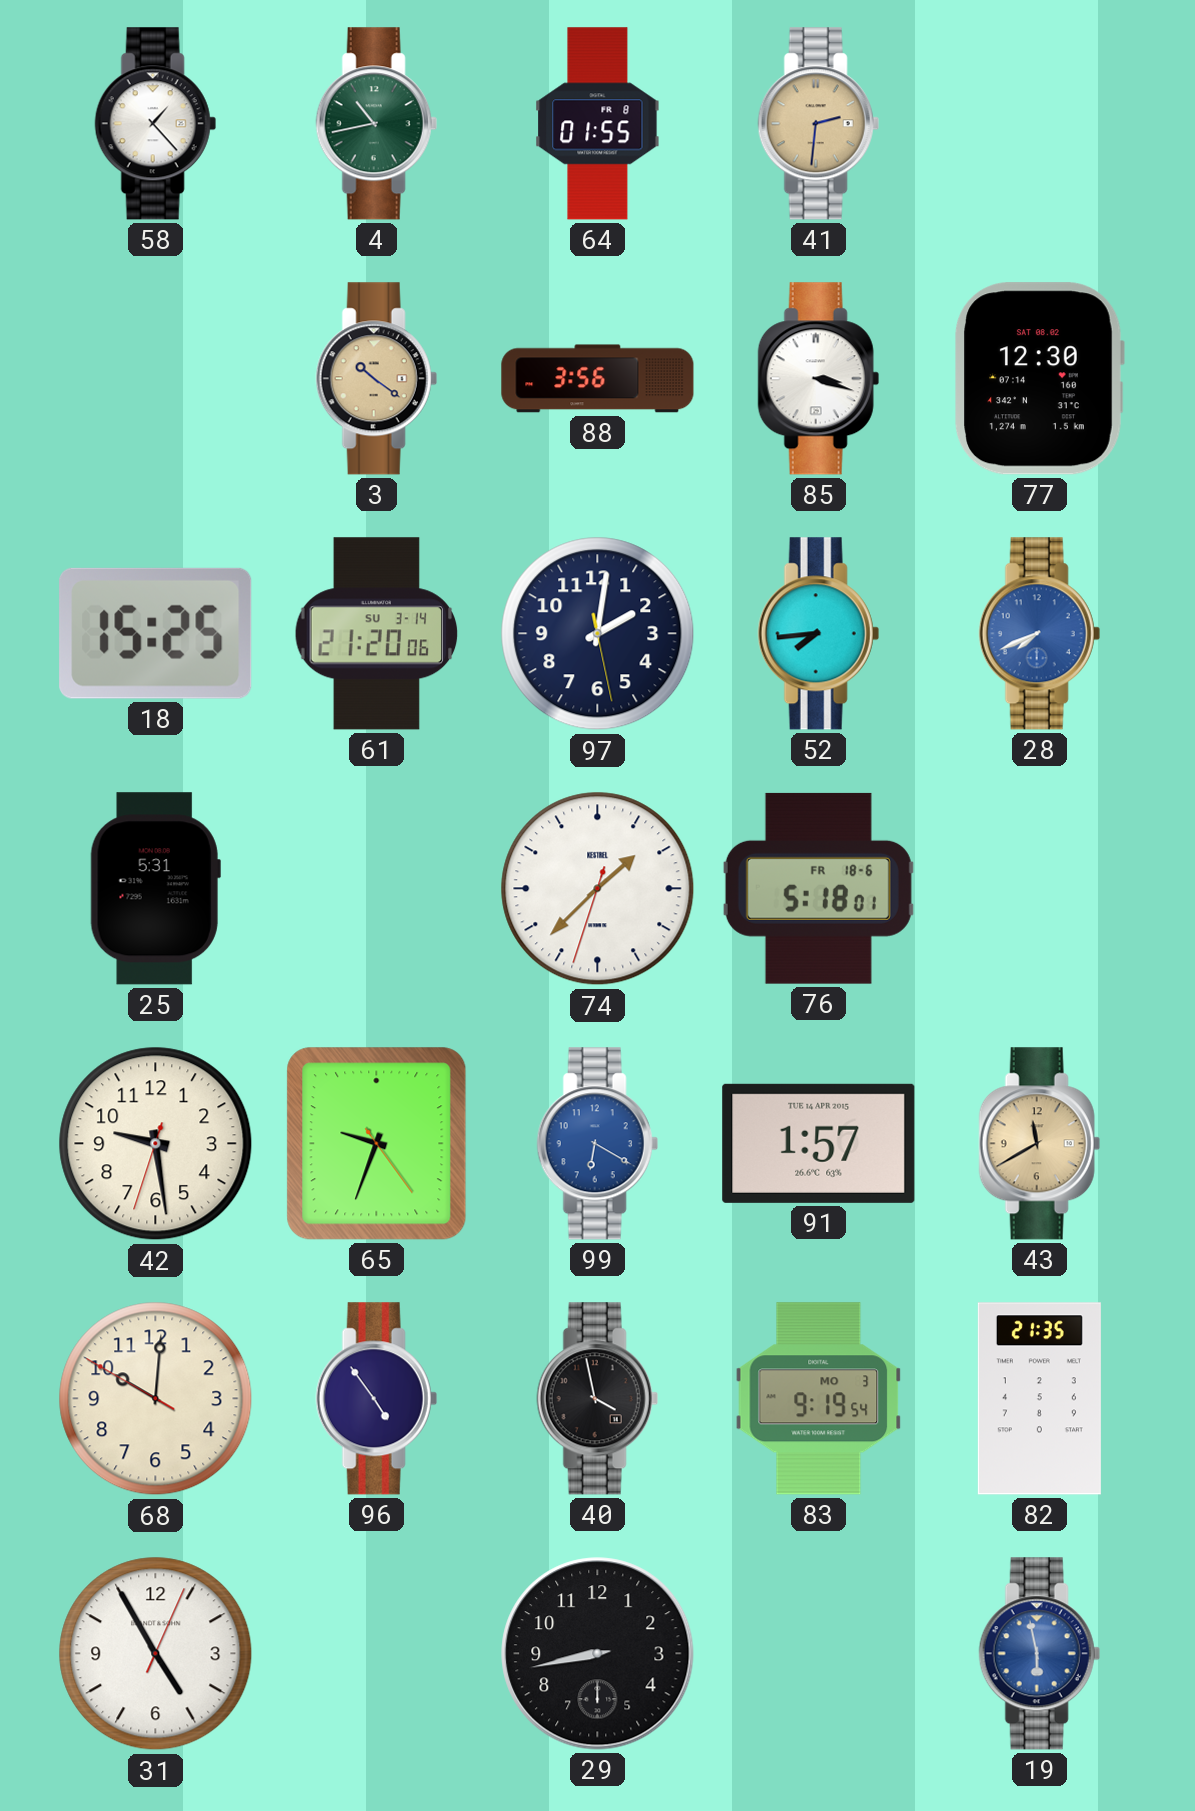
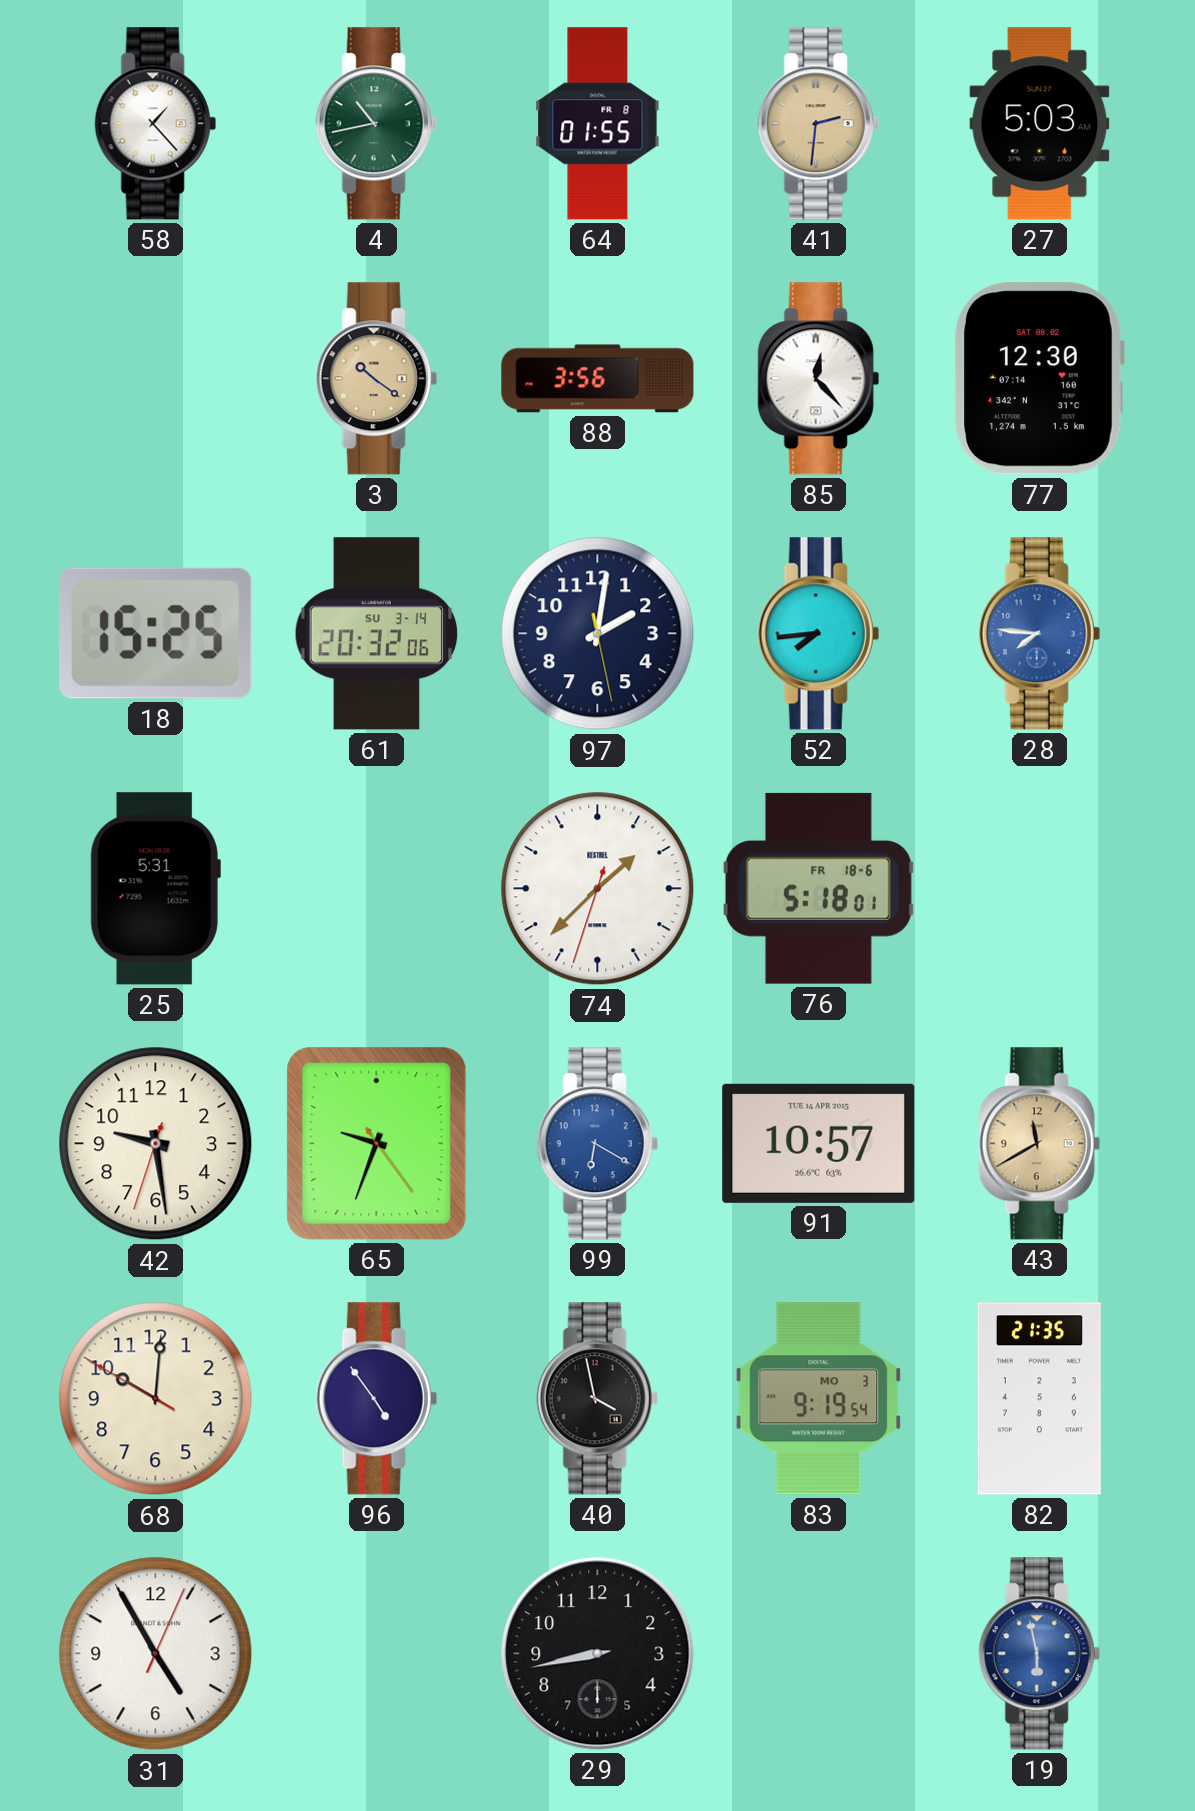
27: none -> 5:03
85: 3:18 -> 12:23
61: 21:20 -> 20:32
28: 7:41 -> 7:46
91: 1:57 -> 10:57
